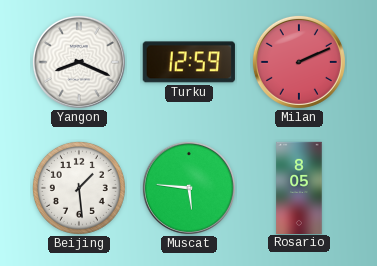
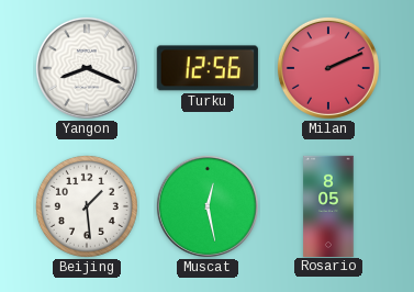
Turku: 12:59 -> 12:56
Muscat: 5:46 -> 12:28
